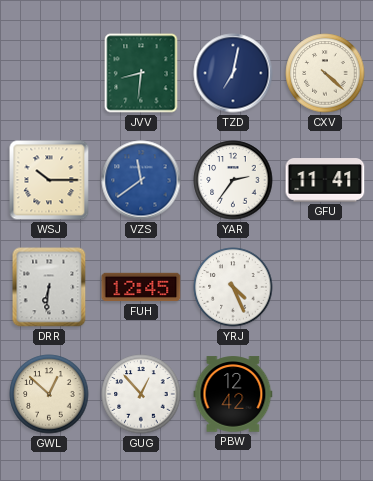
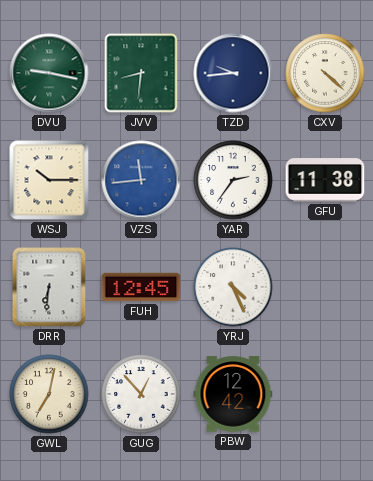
DVU: none -> 9:17
TZD: 7:02 -> 9:44
VZS: 11:39 -> 11:44
GFU: 11:41 -> 11:38
GWL: 12:52 -> 7:02
